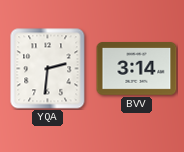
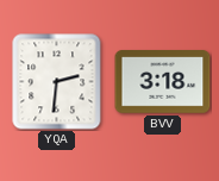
BVV: 3:14 -> 3:18
